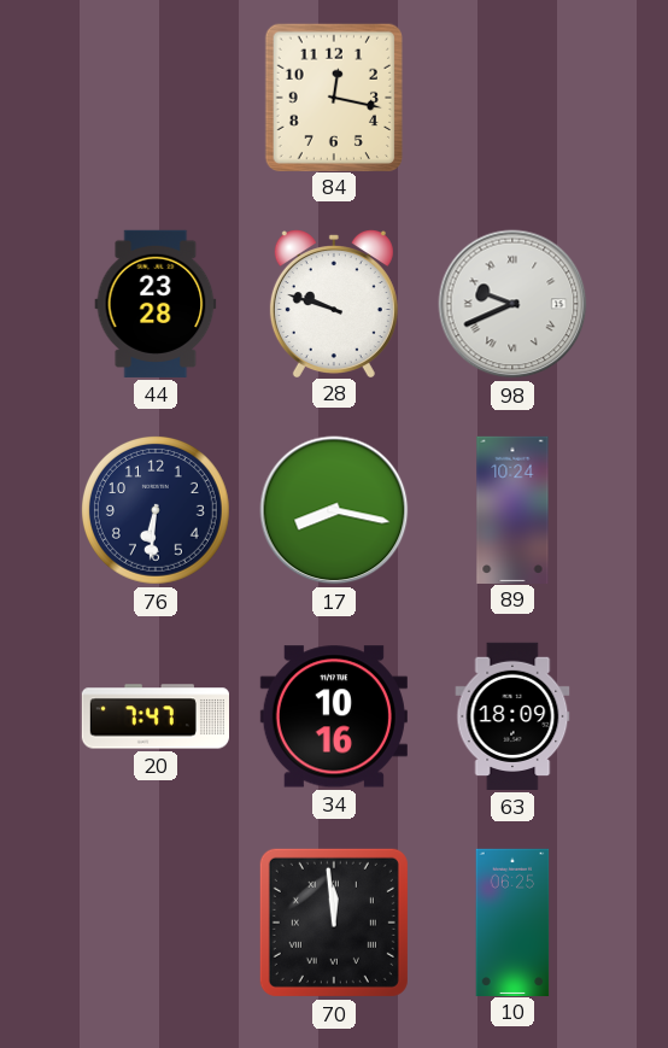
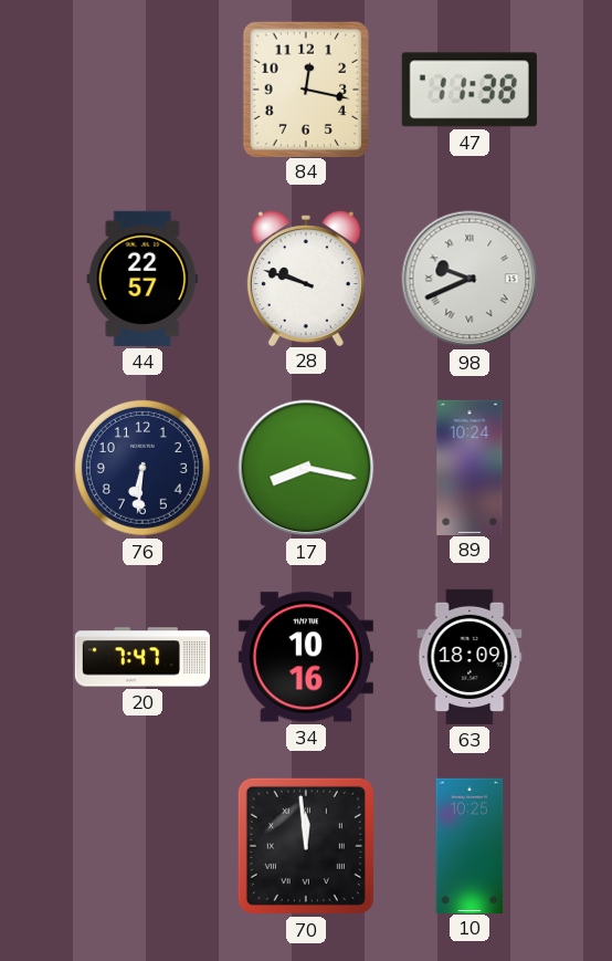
47: none -> 11:38
44: 23:28 -> 22:57
10: 06:25 -> 10:25
